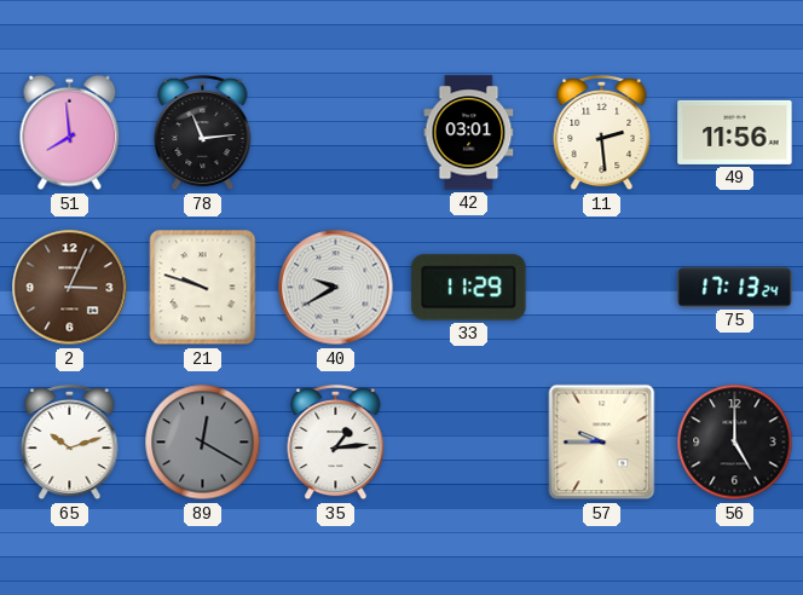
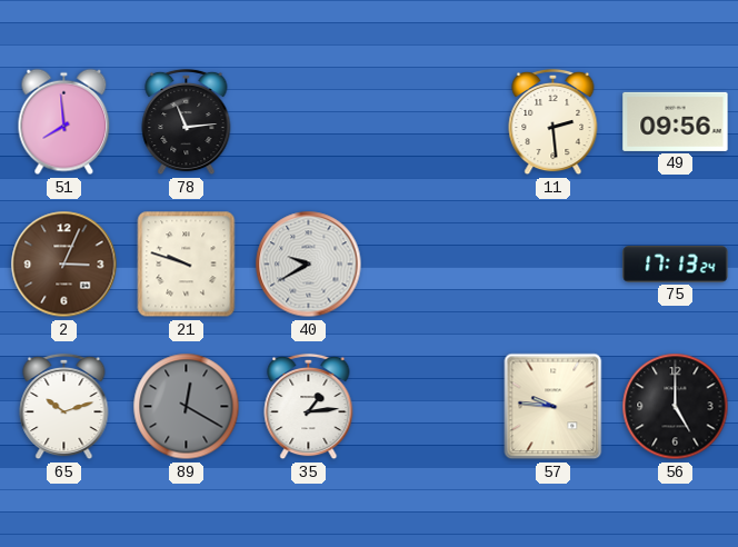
42: 03:01 -> none
49: 11:56 -> 09:56
33: 11:29 -> none
57: 9:45 -> 9:46
